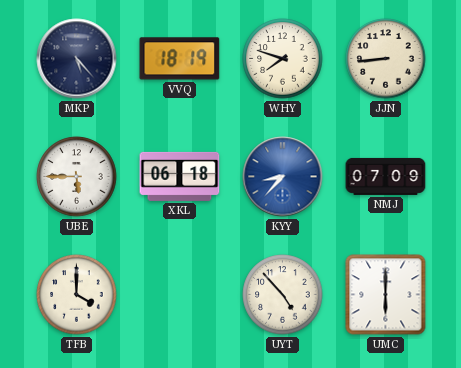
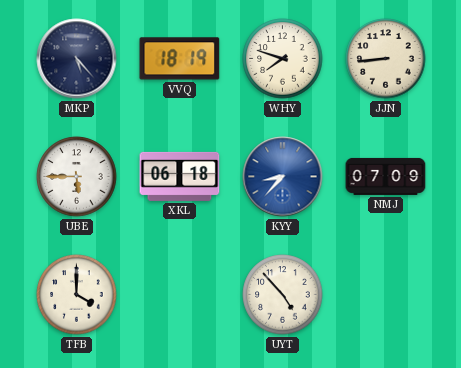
UMC: 6:00 -> none
